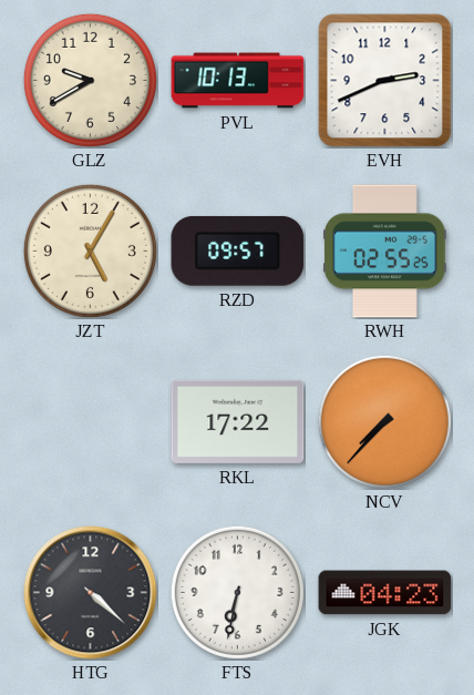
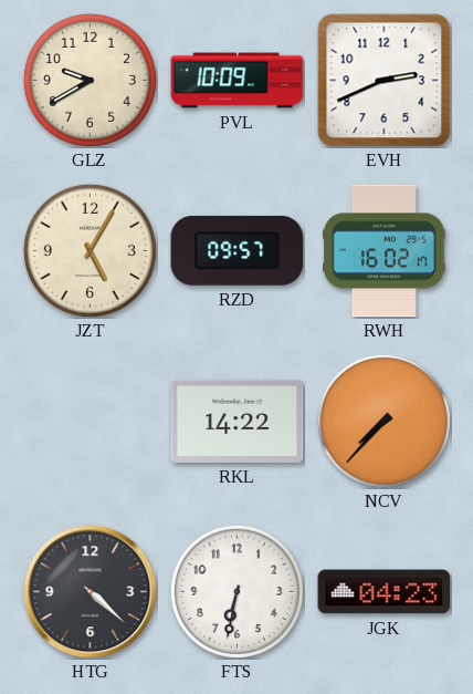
PVL: 10:13 -> 10:09
RWH: 02:55 -> 16:02
RKL: 17:22 -> 14:22
